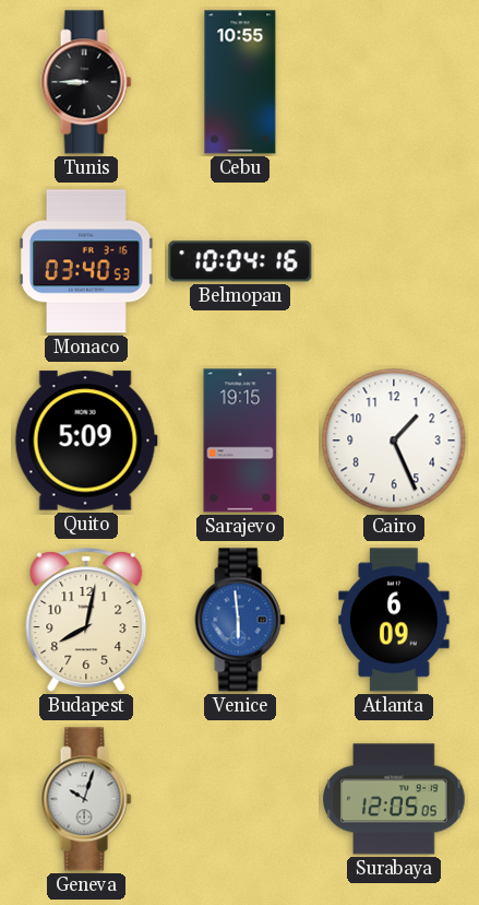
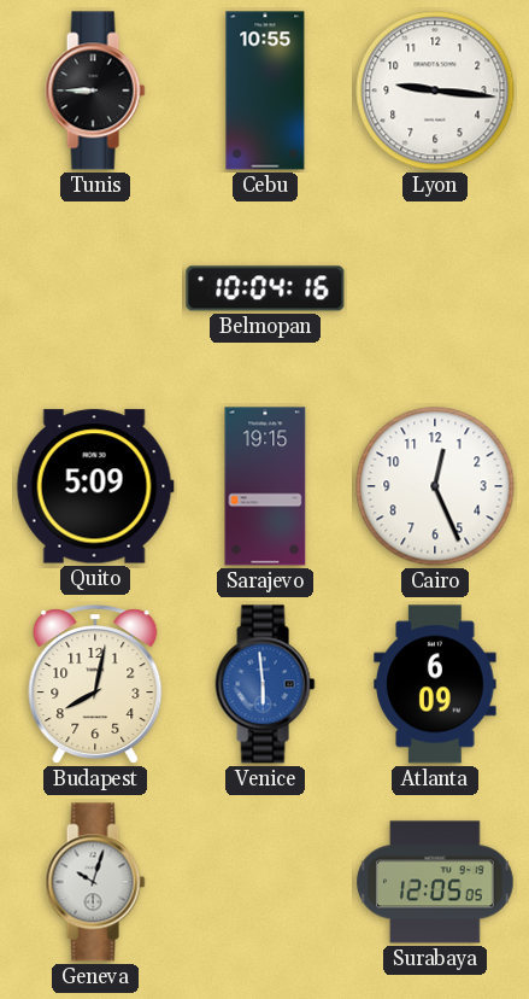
Lyon: none -> 9:16
Monaco: 03:40 -> none
Cairo: 1:26 -> 12:26
